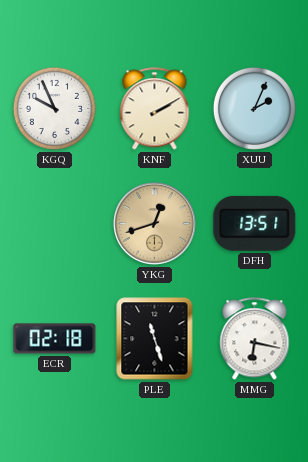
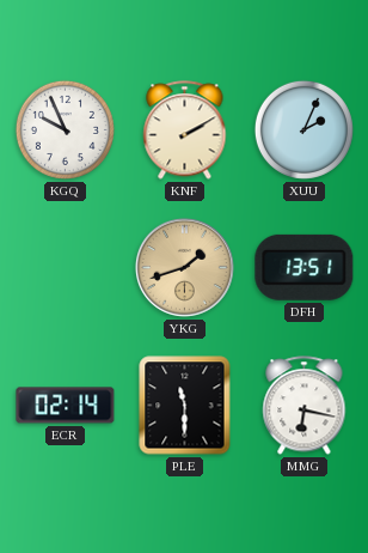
YKG: 12:42 -> 1:42
ECR: 02:18 -> 02:14
PLE: 11:27 -> 11:30
